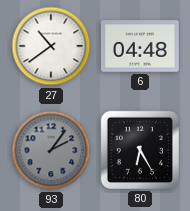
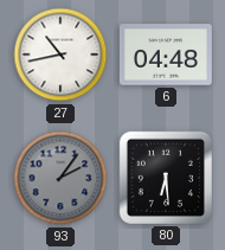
27: 10:39 -> 10:43
80: 6:25 -> 6:29
